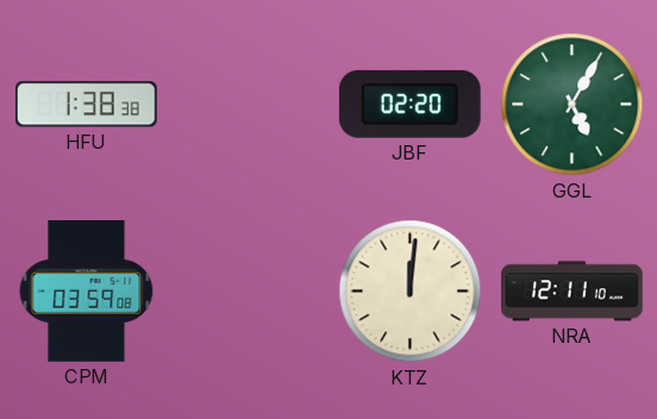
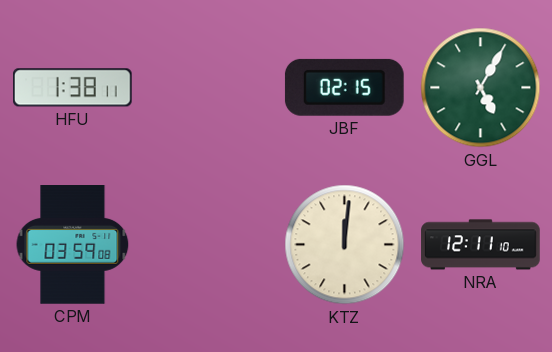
HFU: 1:38:38 -> 1:38:11
JBF: 02:20 -> 02:15
